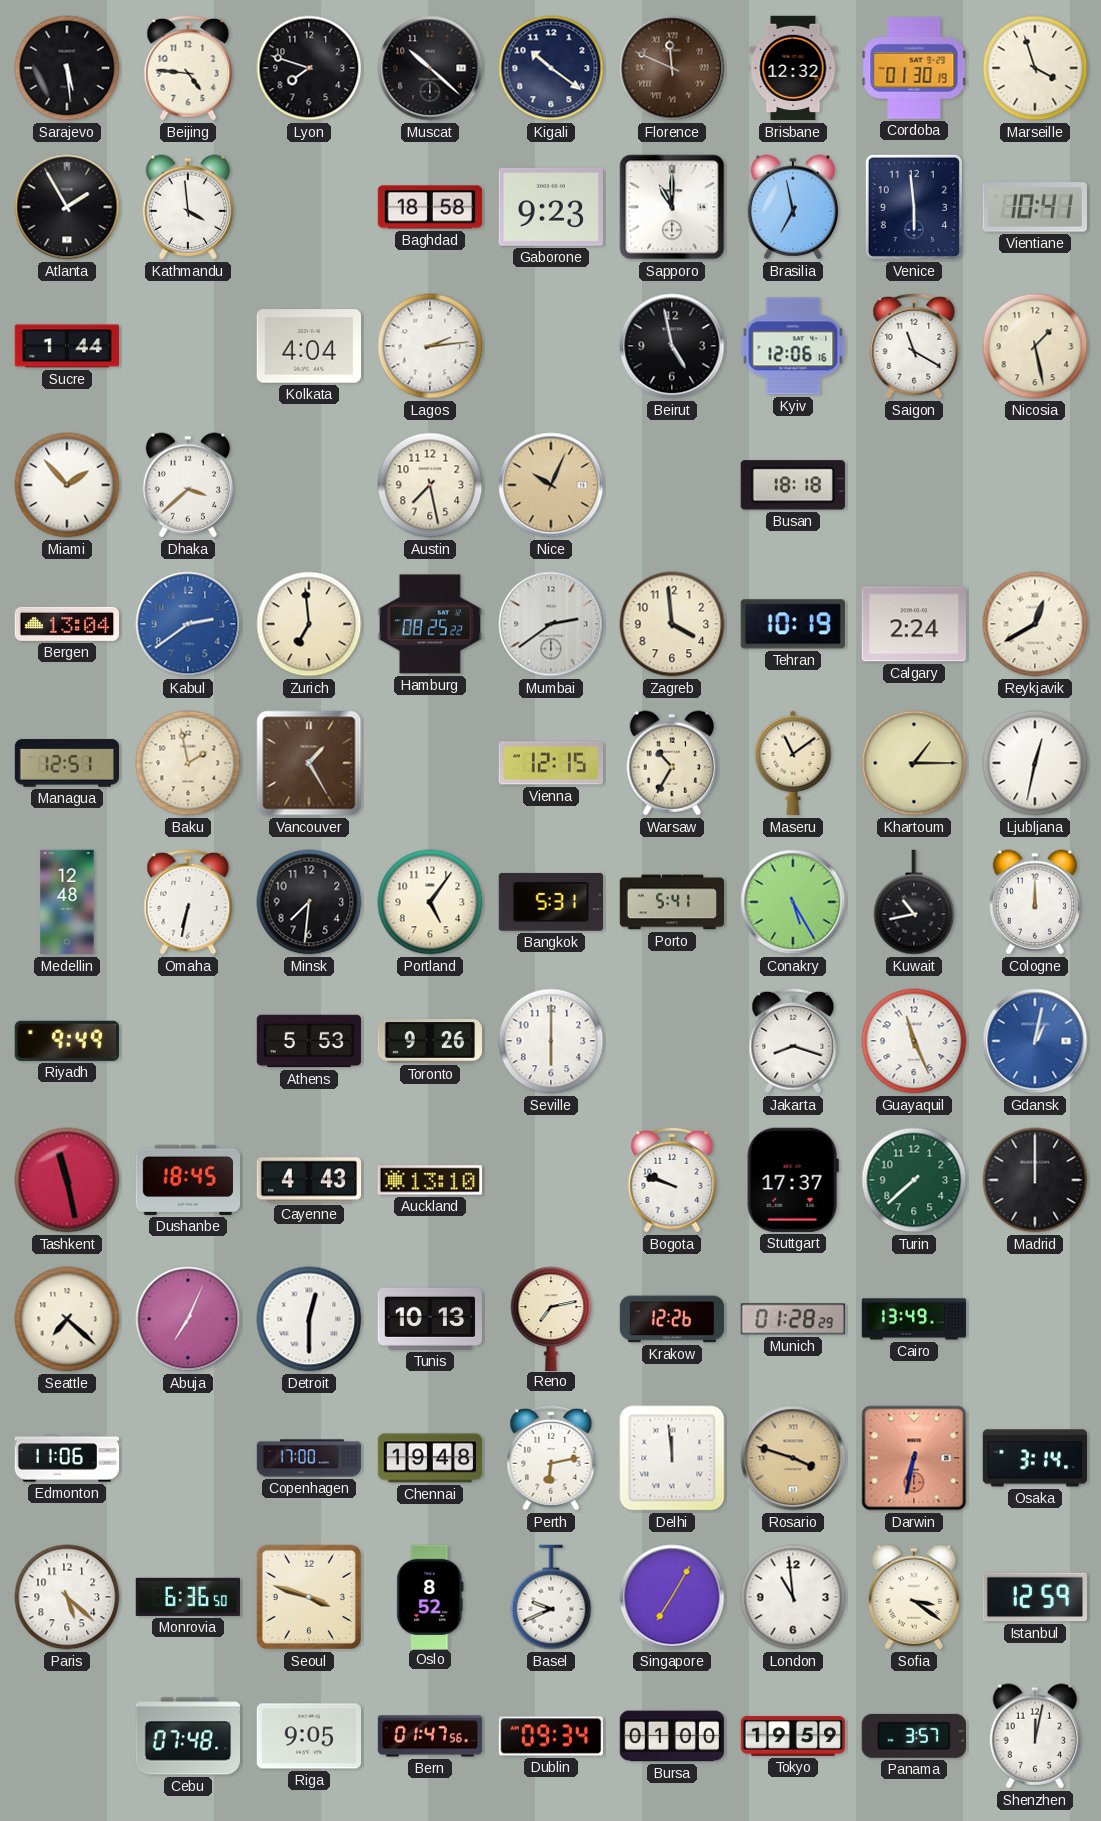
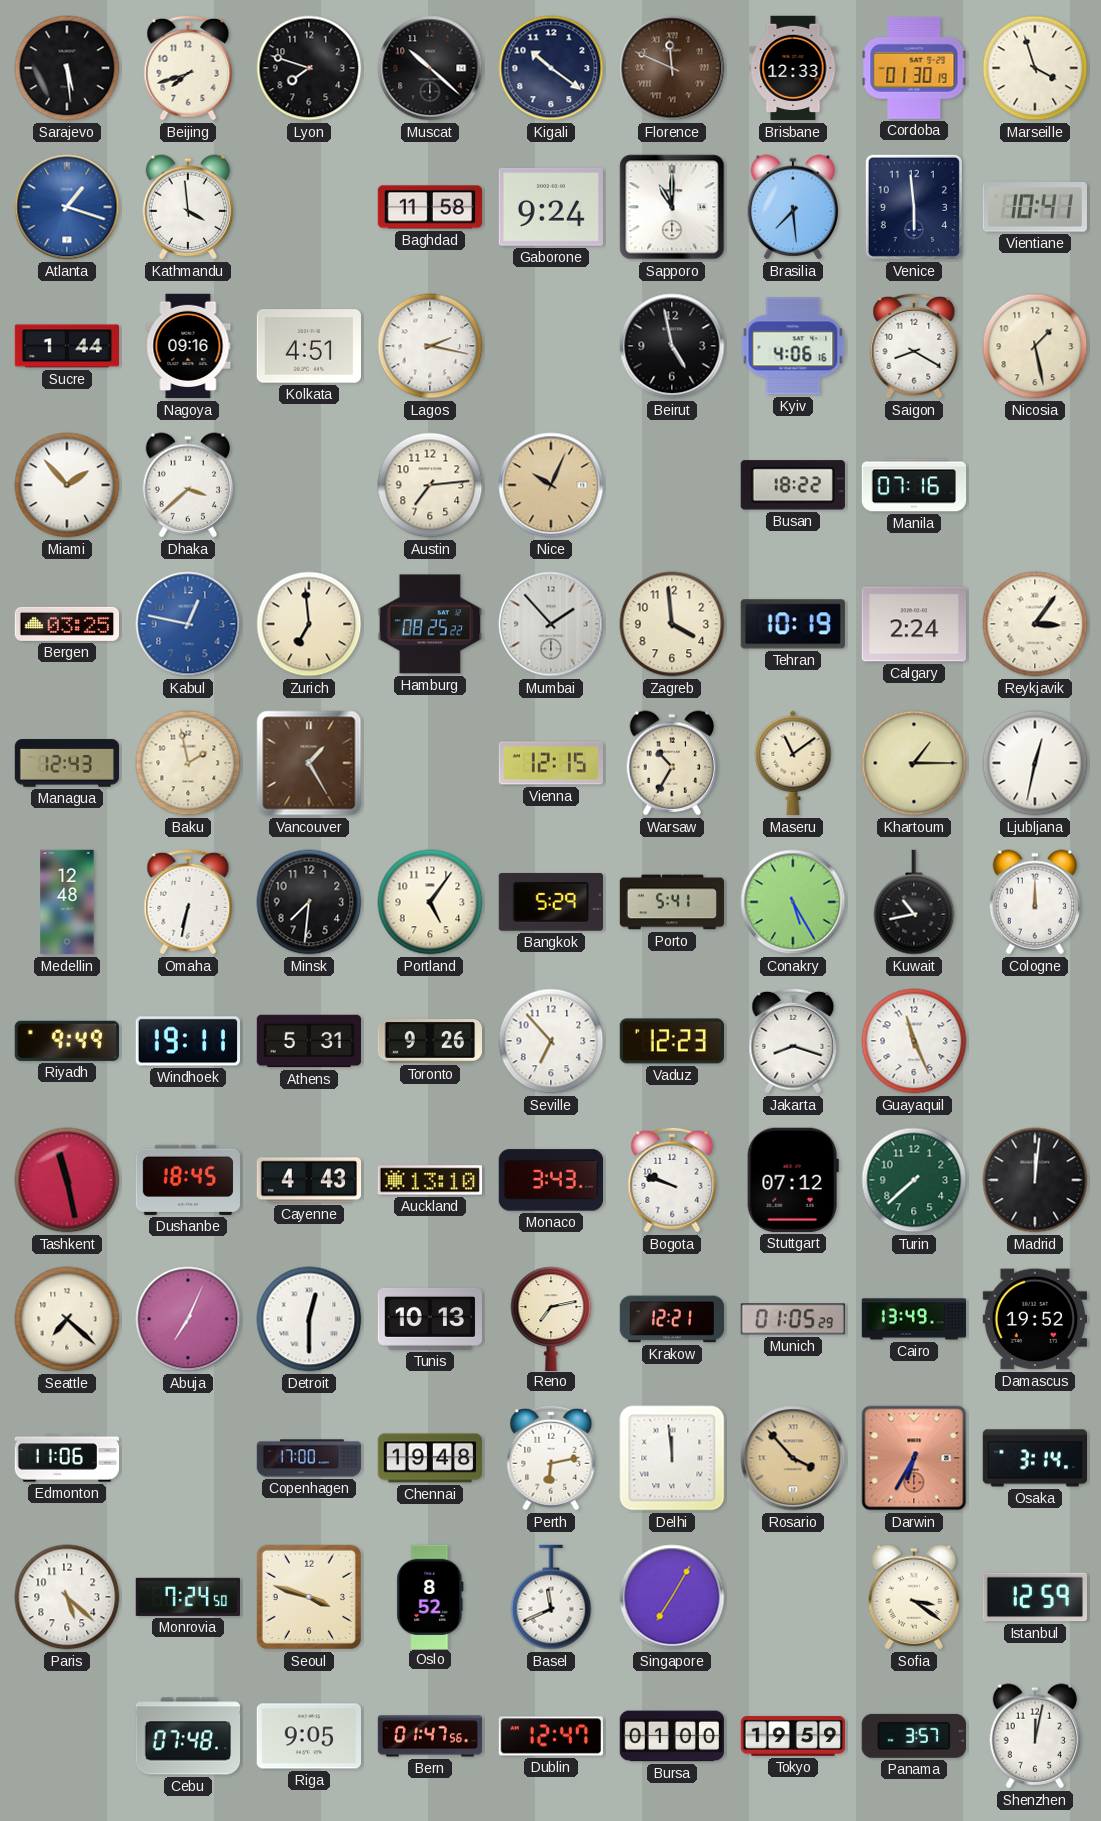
Beijing: 4:46 -> 7:42
Brisbane: 12:32 -> 12:33
Atlanta: 1:55 -> 1:18
Atlanta dial: black -> blue
Baghdad: 18:58 -> 11:58
Gaborone: 9:23 -> 9:24
Brasilia: 6:58 -> 7:29
Nagoya: none -> 09:16
Kolkata: 4:04 -> 4:51
Lagos: 2:14 -> 2:17
Kyiv: 12:06 -> 4:06
Saigon: 11:20 -> 8:20
Austin: 7:28 -> 7:14
Busan: 18:18 -> 18:22
Manila: none -> 07:16
Bergen: 13:04 -> 03:25
Kabul: 2:39 -> 12:47
Mumbai: 2:39 -> 1:53
Reykjavik: 12:40 -> 3:06
Managua: 12:51 -> 12:43
Bangkok: 5:31 -> 5:29
Windhoek: none -> 19:11
Athens: 5:53 -> 5:31
Seville: 6:00 -> 6:53
Vaduz: none -> 12:23
Gdansk: 1:02 -> none
Monaco: none -> 3:43
Stuttgart: 17:37 -> 07:12
Madrid: 12:00 -> 12:01
Krakow: 12:26 -> 12:21
Munich: 01:28 -> 01:05
Damascus: none -> 19:52
Rosario: 3:48 -> 3:53
Darwin: 6:32 -> 6:35
Monrovia: 6:36 -> 7:24
Basel: 9:41 -> 11:41
London: 10:59 -> none
Dublin: 09:34 -> 12:47
